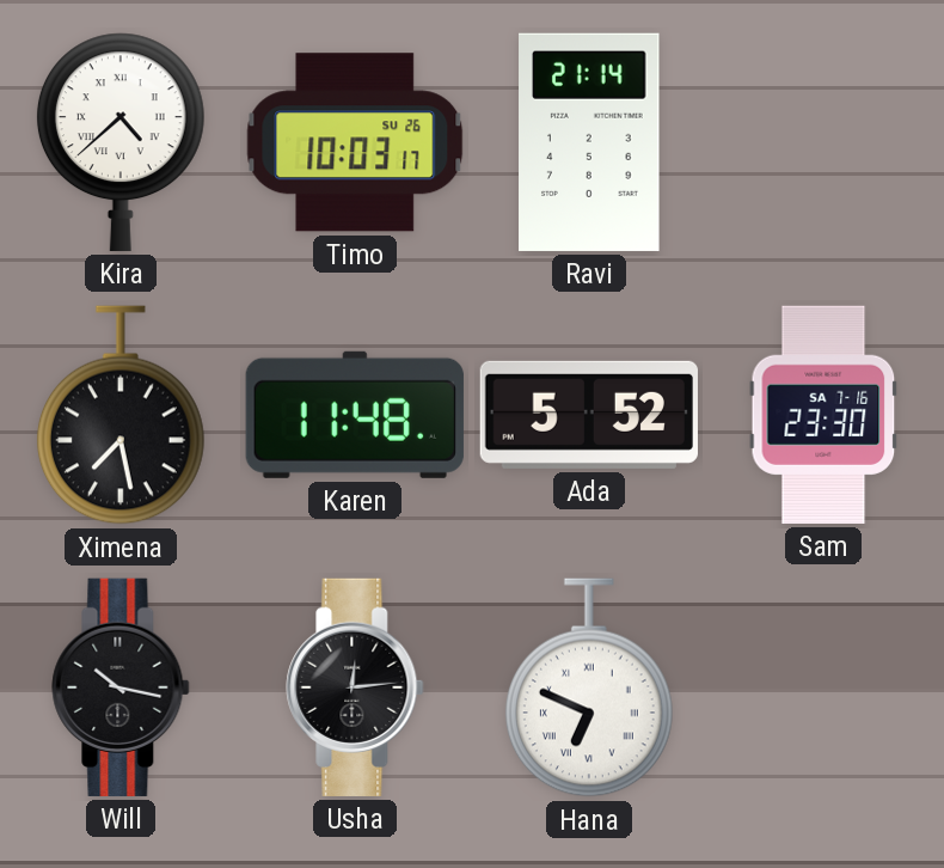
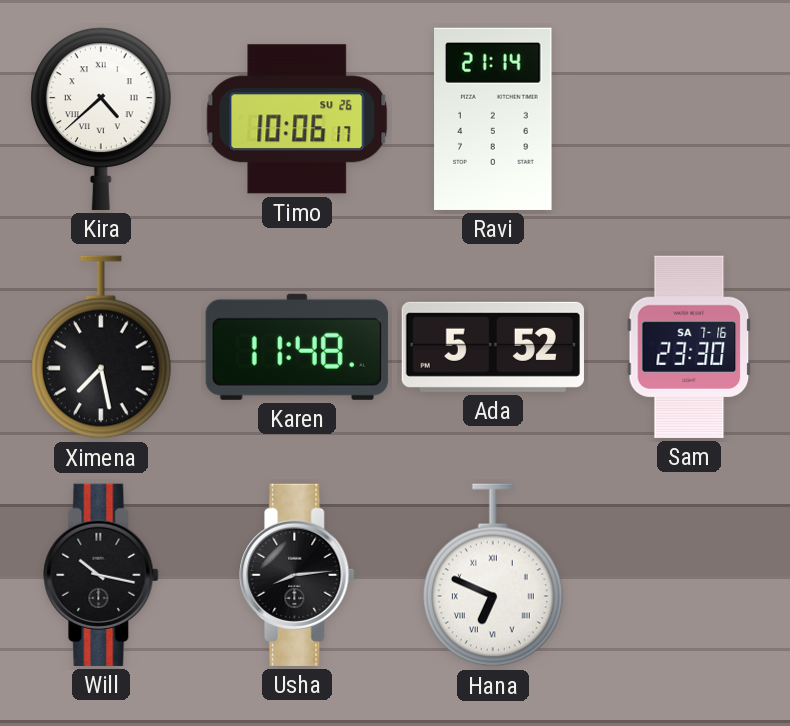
Timo: 10:03 -> 10:06
Usha: 12:14 -> 8:14
